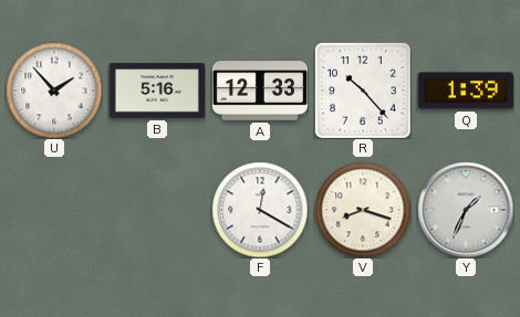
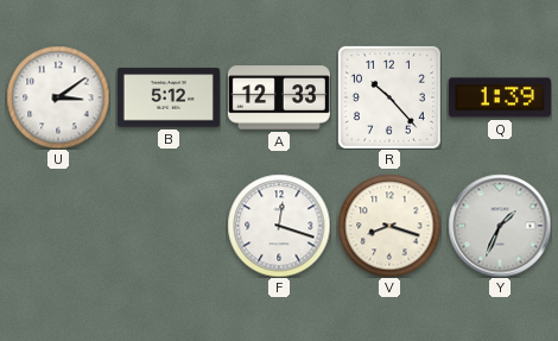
U: 1:53 -> 3:09
B: 5:16 -> 5:12
F: 12:20 -> 12:18
